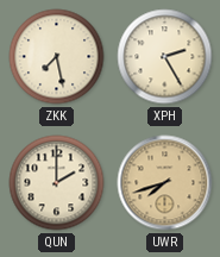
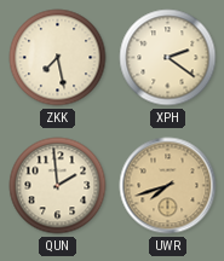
XPH: 2:25 -> 2:21
QUN: 2:00 -> 1:59
